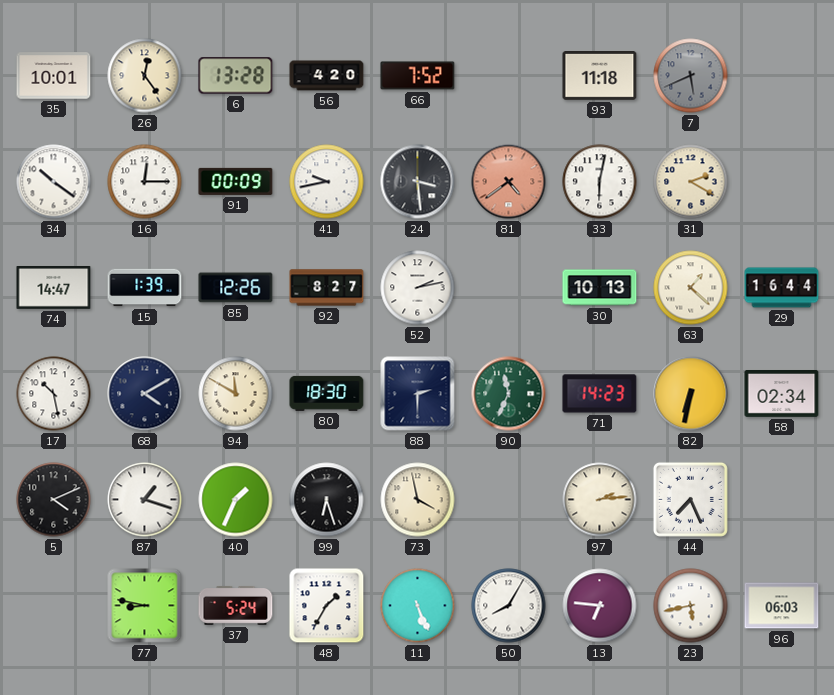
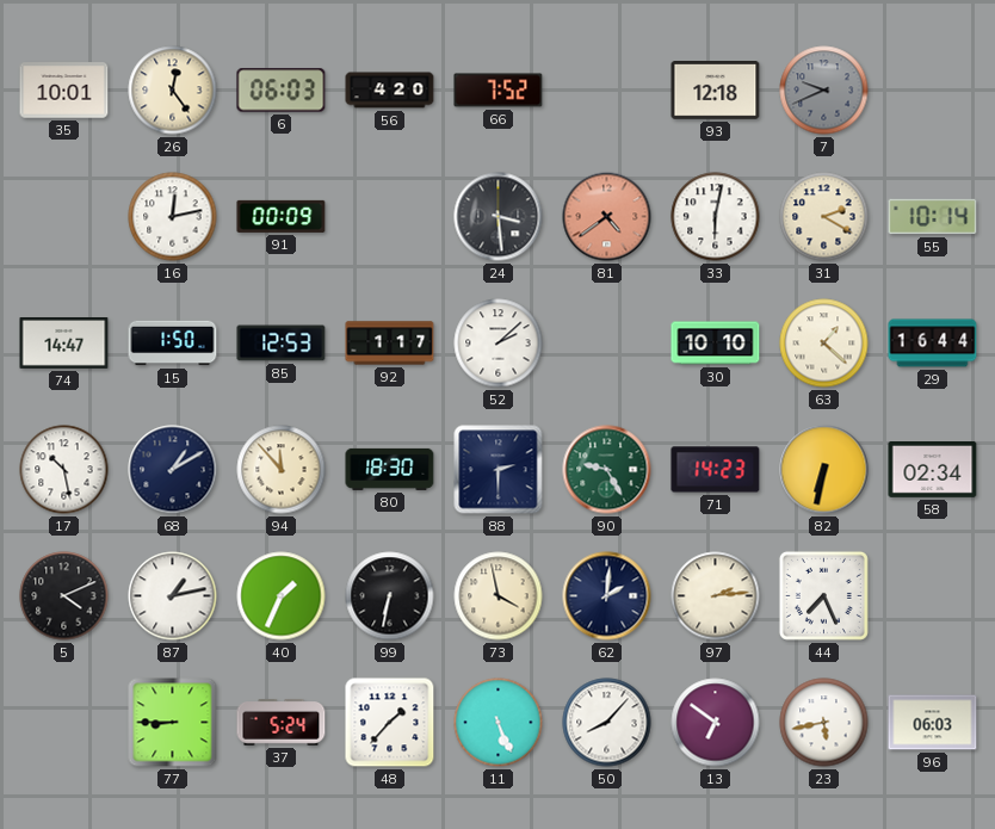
6: 13:28 -> 06:03
93: 11:18 -> 12:18
7: 5:41 -> 9:41
34: 10:21 -> none
16: 12:15 -> 12:13
41: 9:43 -> none
55: none -> 10:14
15: 1:39 -> 1:50
85: 12:26 -> 12:53
92: 8:27 -> 1:17
52: 2:13 -> 2:08
30: 10:13 -> 10:10
68: 4:10 -> 1:10
94: 11:50 -> 11:53
90: 11:34 -> 9:25
87: 1:18 -> 1:13
99: 6:27 -> 6:32
62: none -> 2:01
77: 8:47 -> 8:45
48: 1:35 -> 1:37
50: 8:05 -> 8:07
13: 6:46 -> 6:51
